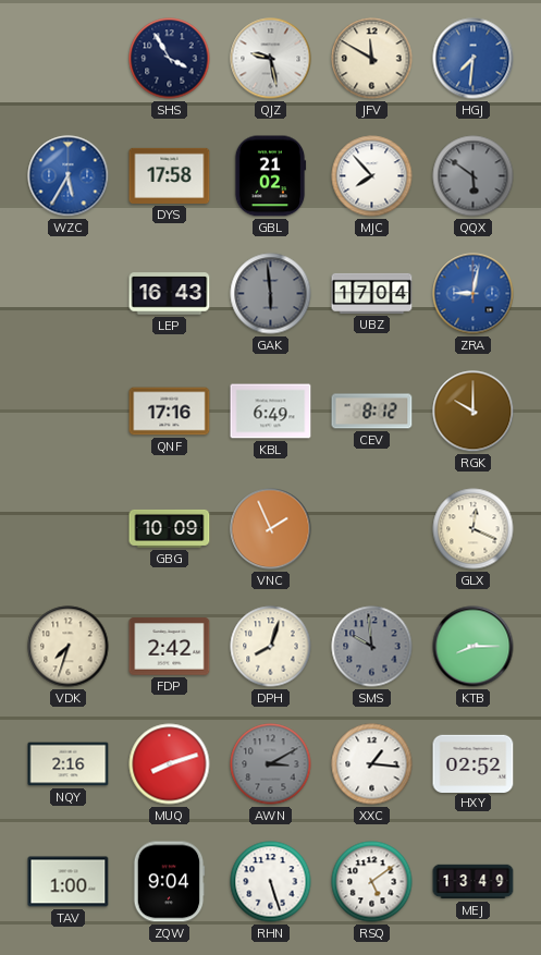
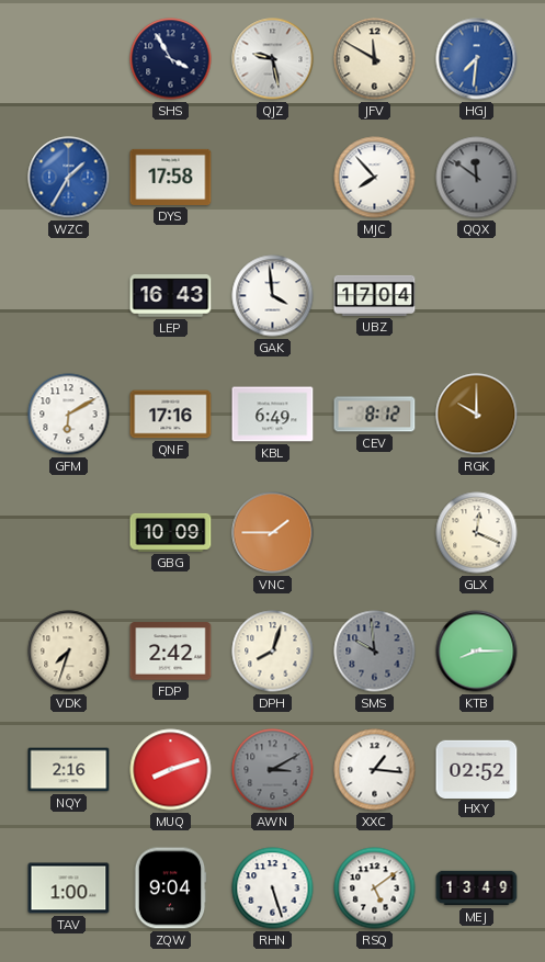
WZC: 5:35 -> 1:35
GBL: 21:02 -> none
QQX: 5:51 -> 11:51
GAK: 5:59 -> 3:59
GAK dial: grey -> white
ZRA: 9:02 -> none
GFM: none -> 6:10
VNC: 1:56 -> 1:45
